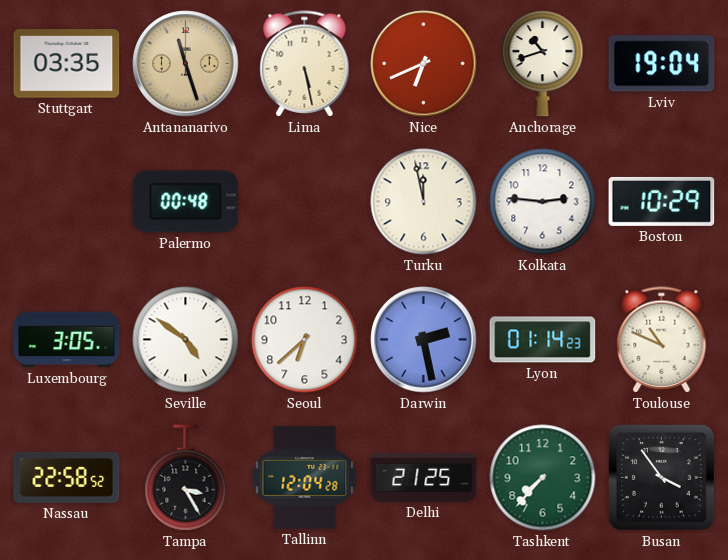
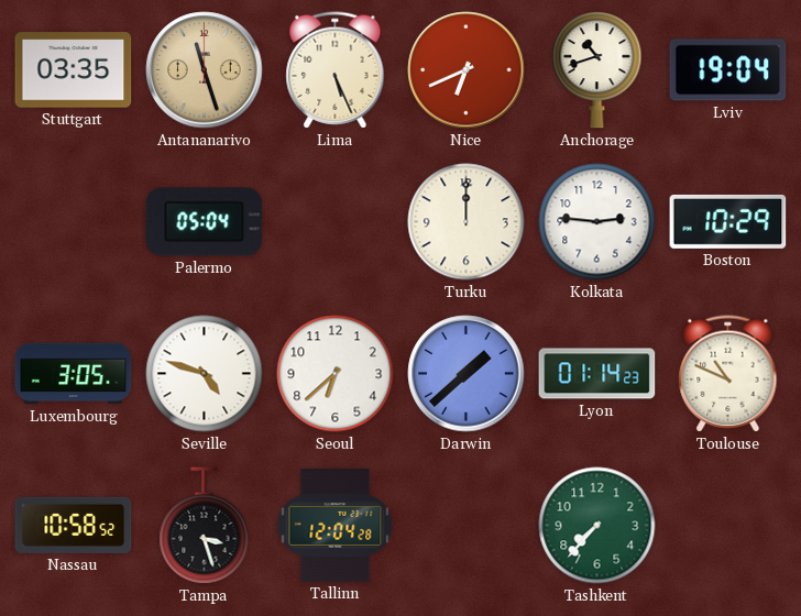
Lima: 5:28 -> 5:26
Palermo: 00:48 -> 05:04
Turku: 11:58 -> 12:00
Seville: 4:51 -> 4:48
Darwin: 2:28 -> 1:38
Nassau: 22:58 -> 10:58
Tampa: 3:25 -> 3:27
Delhi: 21:25 -> none
Busan: 3:54 -> none
